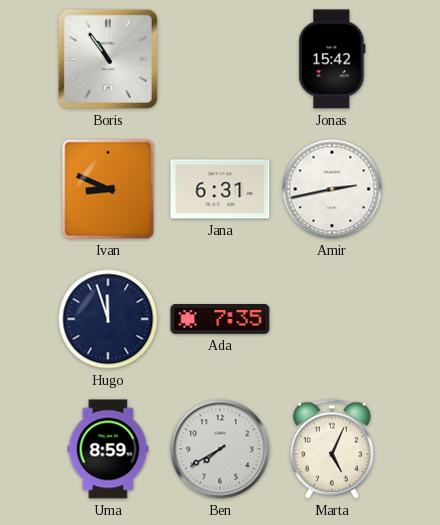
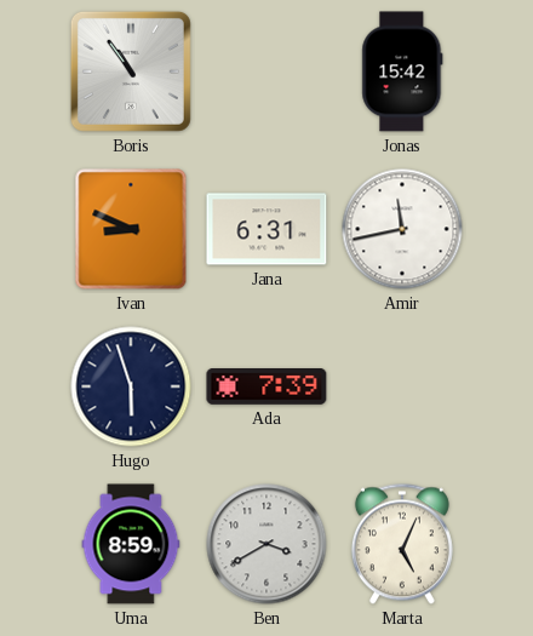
Amir: 2:43 -> 11:43
Hugo: 11:57 -> 5:57
Ada: 7:35 -> 7:39
Ben: 7:40 -> 3:40
